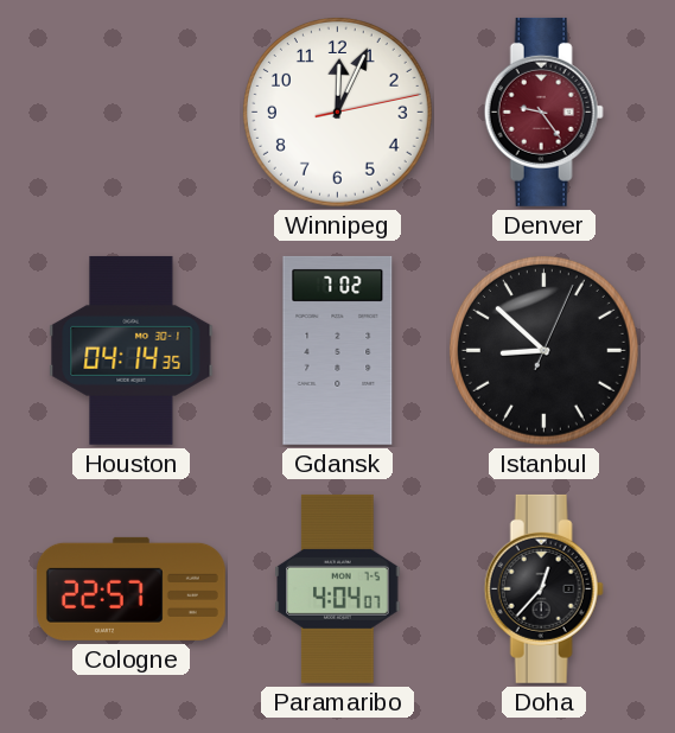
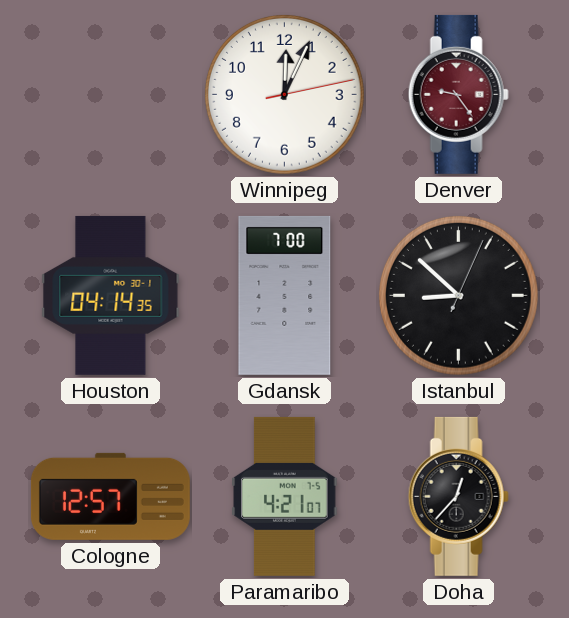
Gdansk: 7:02 -> 7:00
Cologne: 22:57 -> 12:57
Paramaribo: 4:04 -> 4:21
